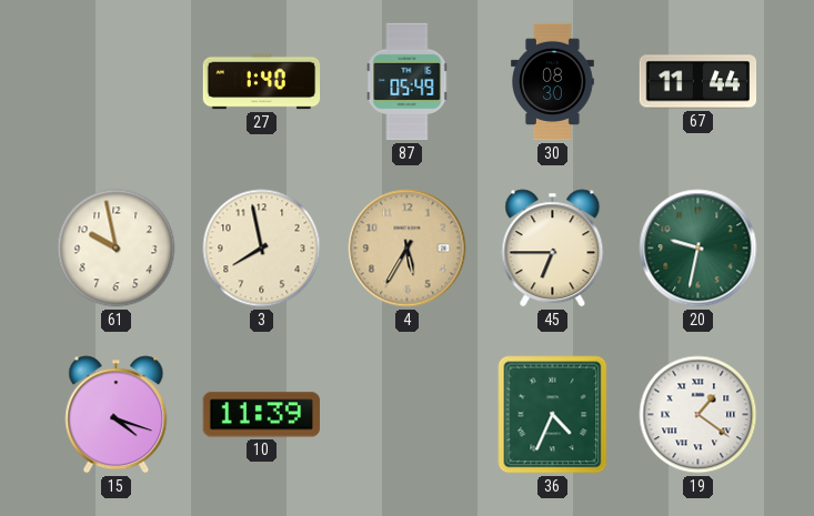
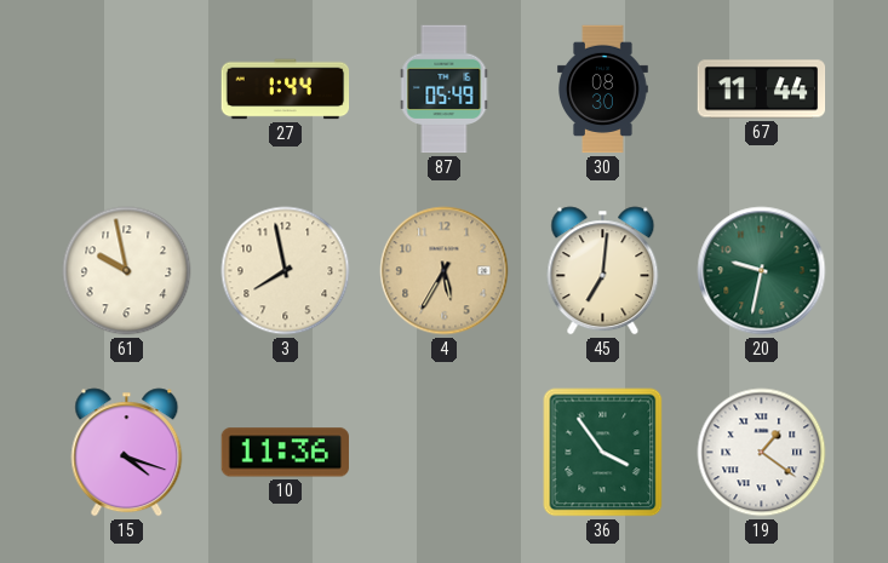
27: 1:40 -> 1:44
45: 6:45 -> 7:01
10: 11:39 -> 11:36
36: 4:34 -> 3:54
